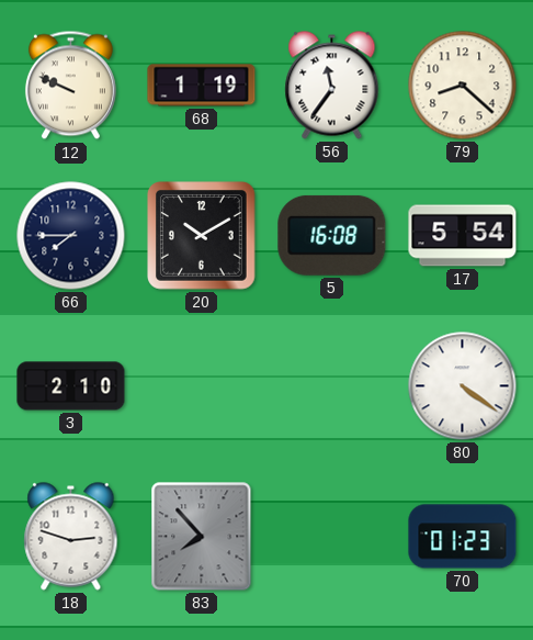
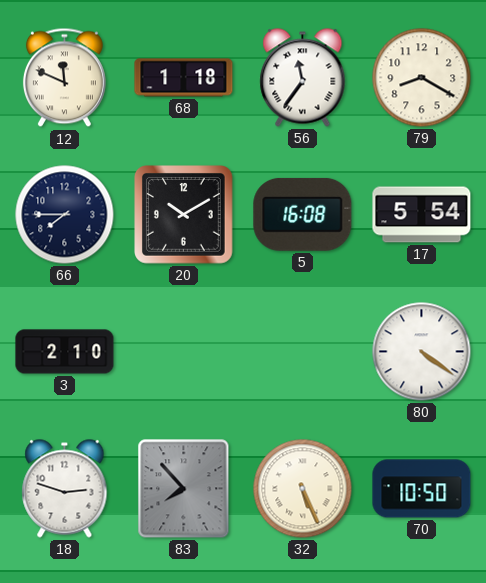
12: 9:49 -> 11:49
68: 1:19 -> 1:18
79: 8:22 -> 8:20
32: none -> 5:26
70: 01:23 -> 10:50
